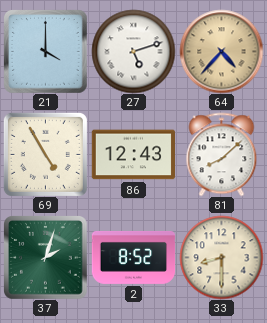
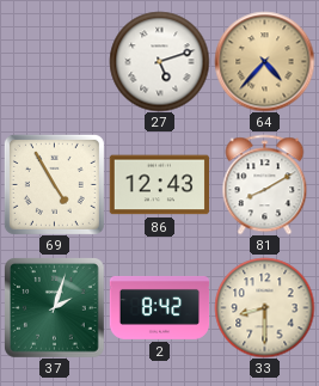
21: 4:00 -> none
81: 8:08 -> 8:10
2: 8:52 -> 8:42
